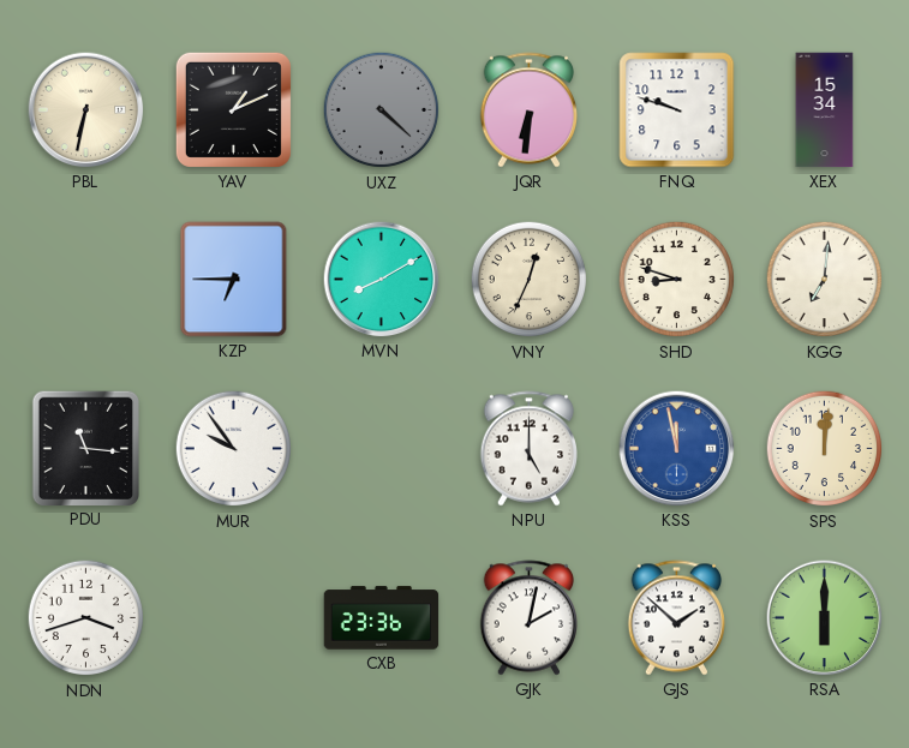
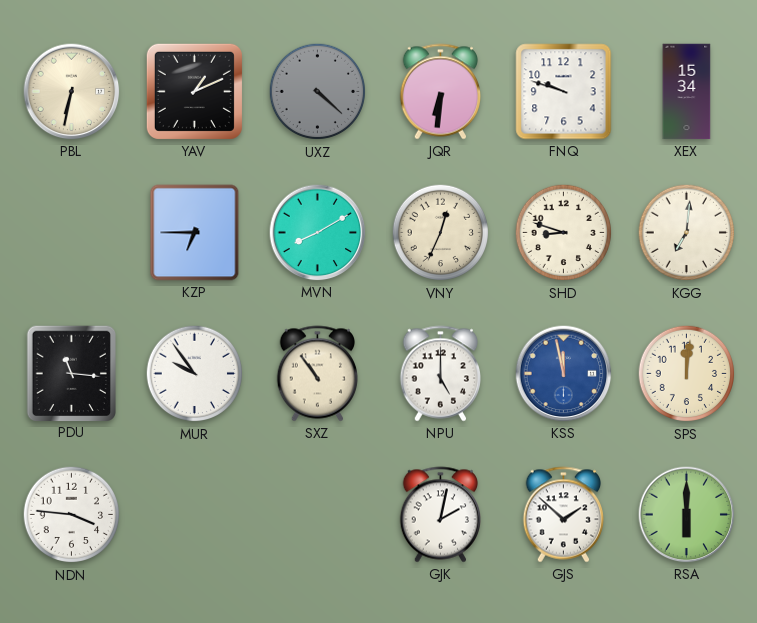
SXZ: none -> 10:54
NDN: 3:42 -> 3:46
CXB: 23:36 -> none
